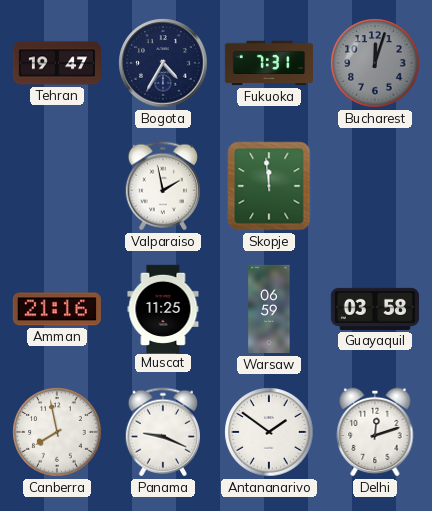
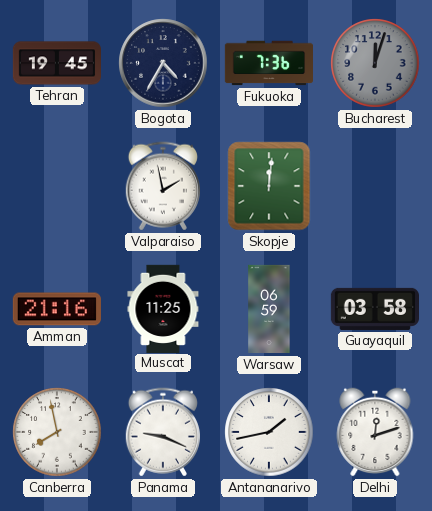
Tehran: 19:47 -> 19:45
Fukuoka: 7:31 -> 7:36
Skopje: 11:59 -> 12:01
Antananarivo: 1:51 -> 1:43
